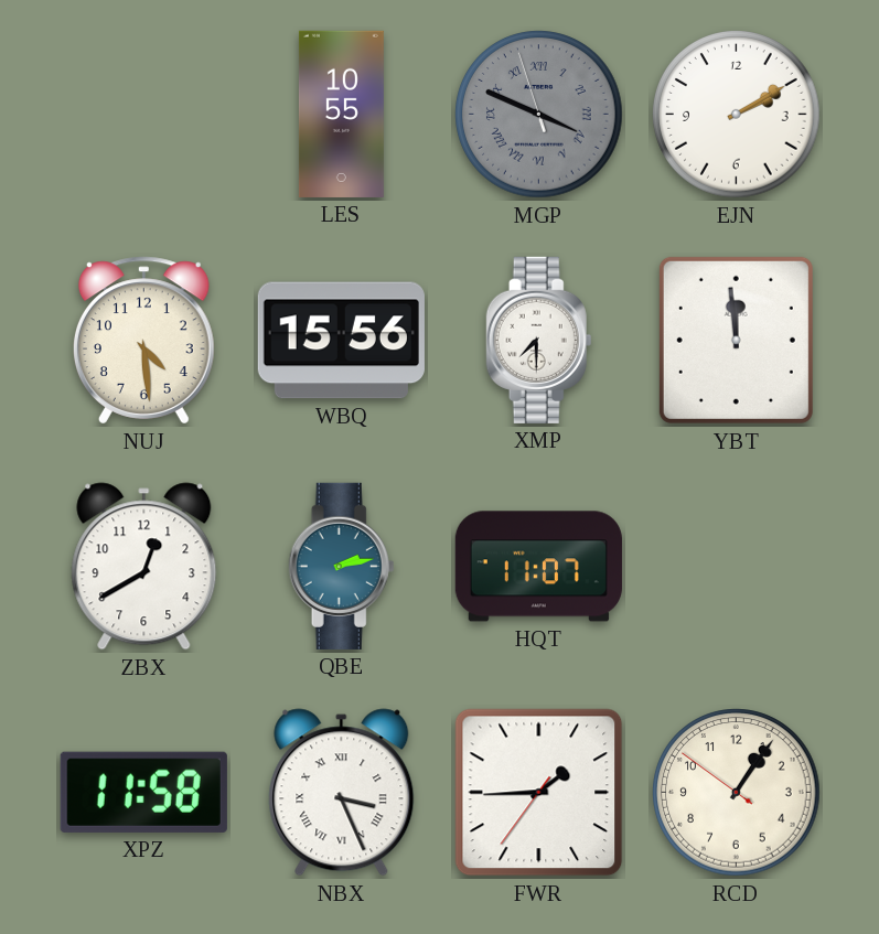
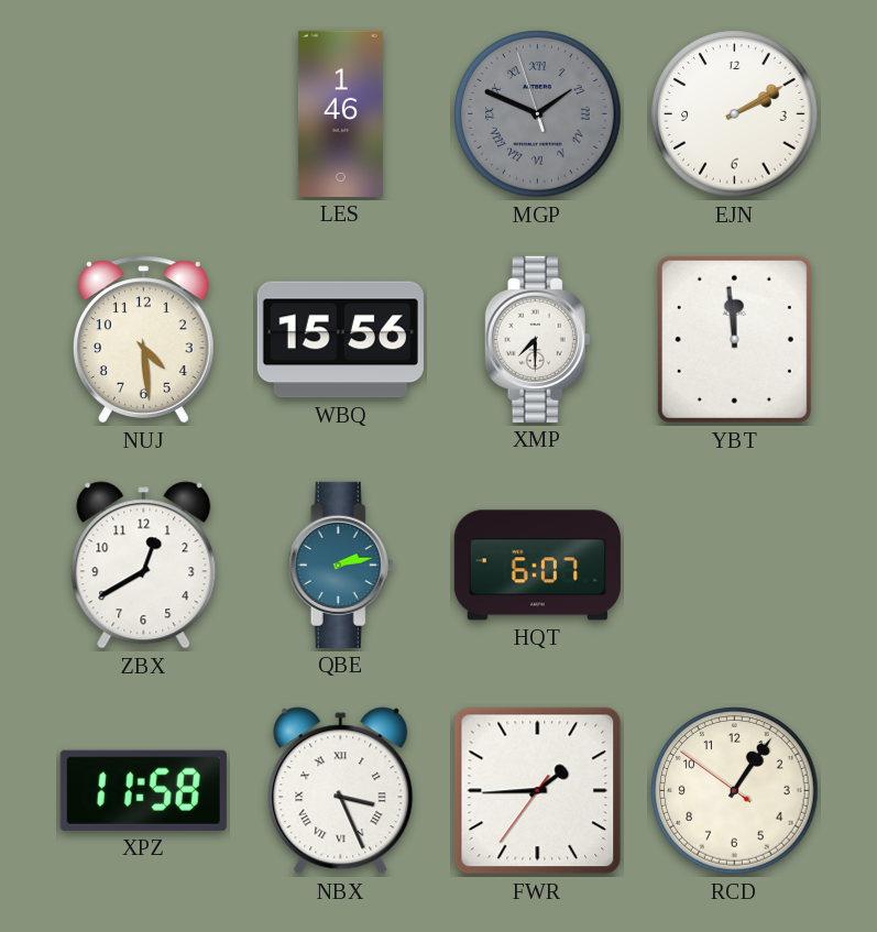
LES: 10:55 -> 1:46
MGP: 3:48 -> 1:48
HQT: 11:07 -> 6:07
